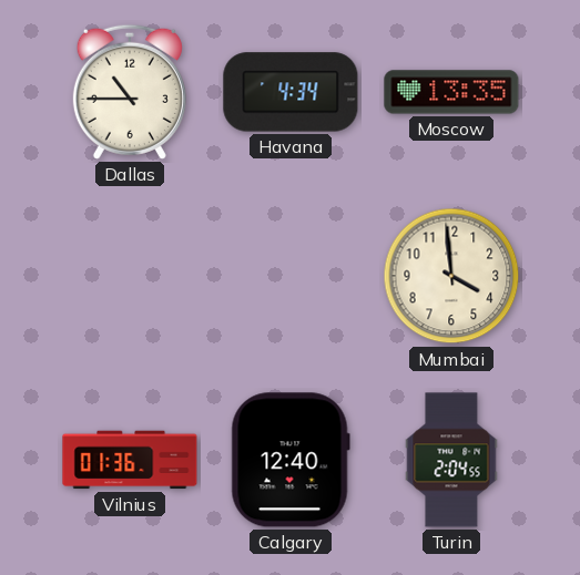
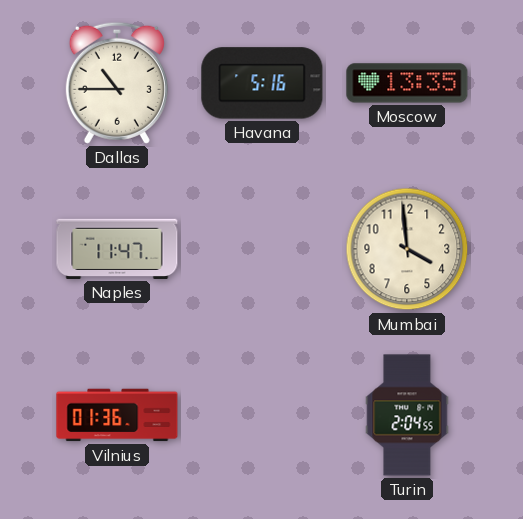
Havana: 4:34 -> 5:16
Naples: none -> 11:47
Calgary: 12:40 -> none
